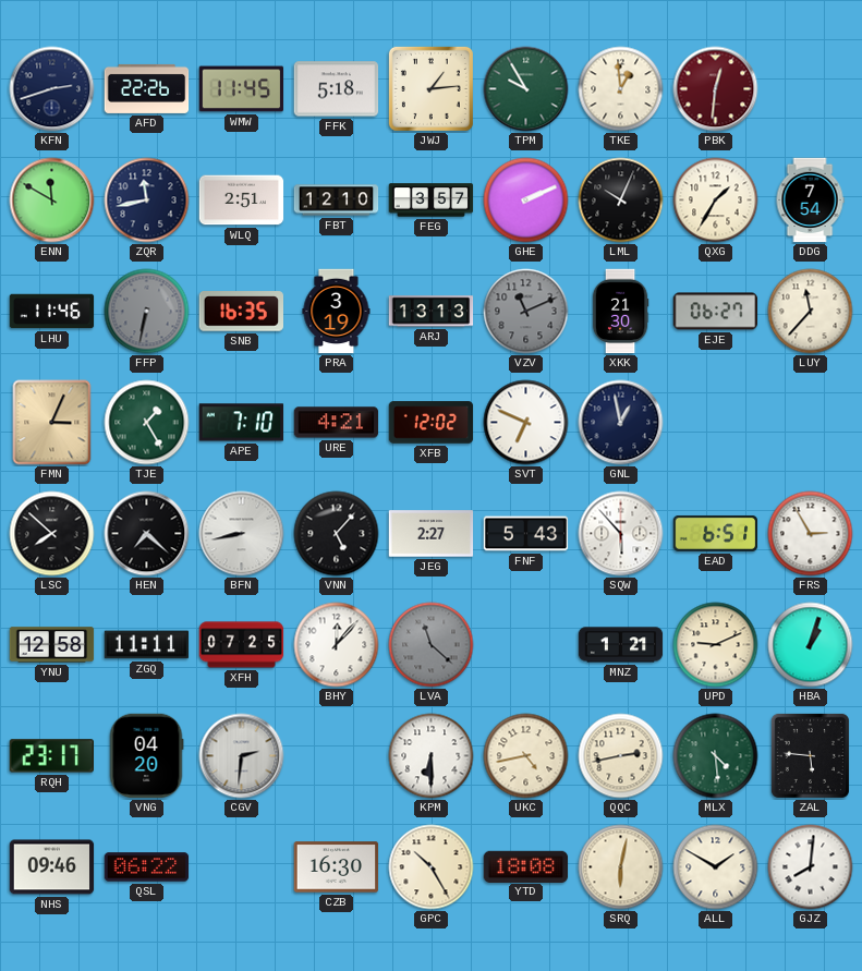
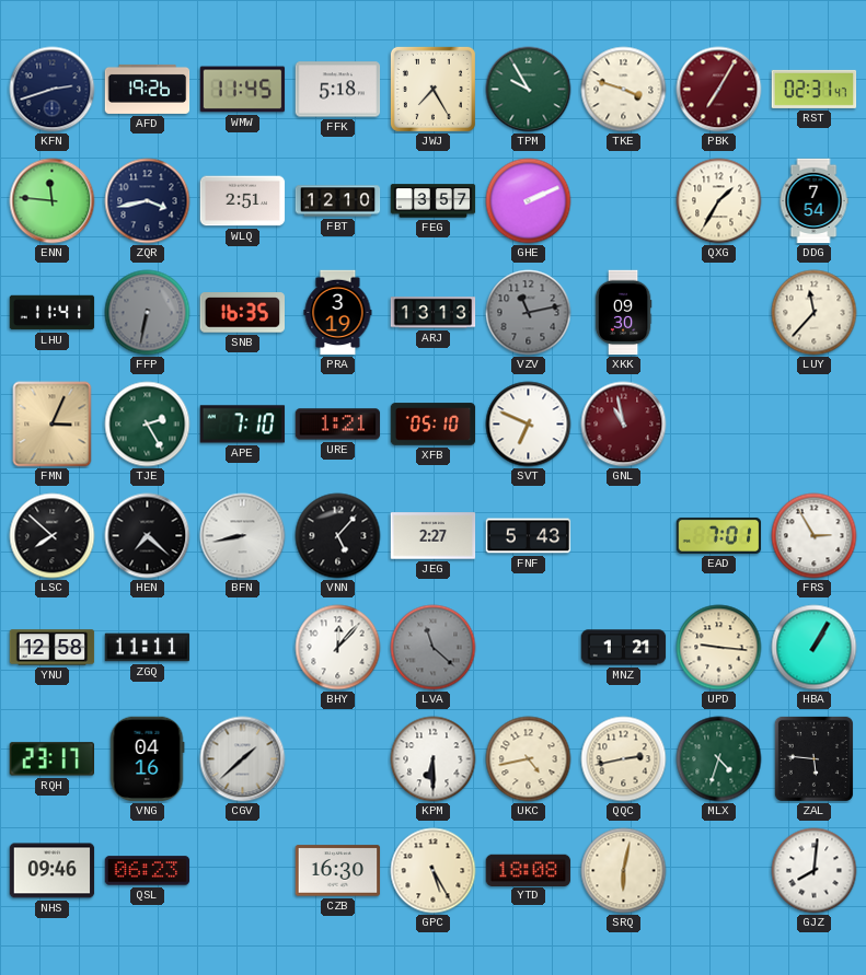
AFD: 22:26 -> 19:26
JWJ: 1:14 -> 7:25
TKE: 12:59 -> 3:48
PBK: 12:31 -> 7:05
RST: none -> 02:31
ENN: 11:50 -> 11:46
ZQR: 11:43 -> 3:43
LML: 10:04 -> none
LHU: 11:46 -> 11:41
VZV: 11:11 -> 11:13
XKK: 21:30 -> 09:30
EJE: 06:27 -> none
TJE: 1:25 -> 2:25
URE: 4:21 -> 1:21
XFB: 12:02 -> 05:10
GNL: 12:58 -> 10:58
GNL dial: navy -> burgundy
SQW: 5:53 -> none
EAD: 6:51 -> 7:01
XFH: 07:25 -> none
UPD: 9:11 -> 9:16
HBA: 1:03 -> 1:05
VNG: 04:20 -> 04:16
CGV: 2:31 -> 1:38
MLX: 4:29 -> 4:33
QSL: 06:22 -> 06:23
GPC: 10:25 -> 5:25
ALL: 1:50 -> none
